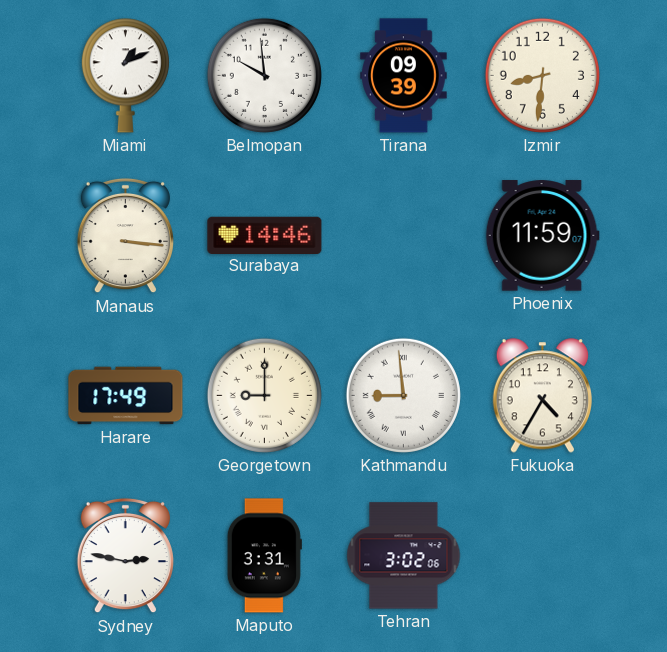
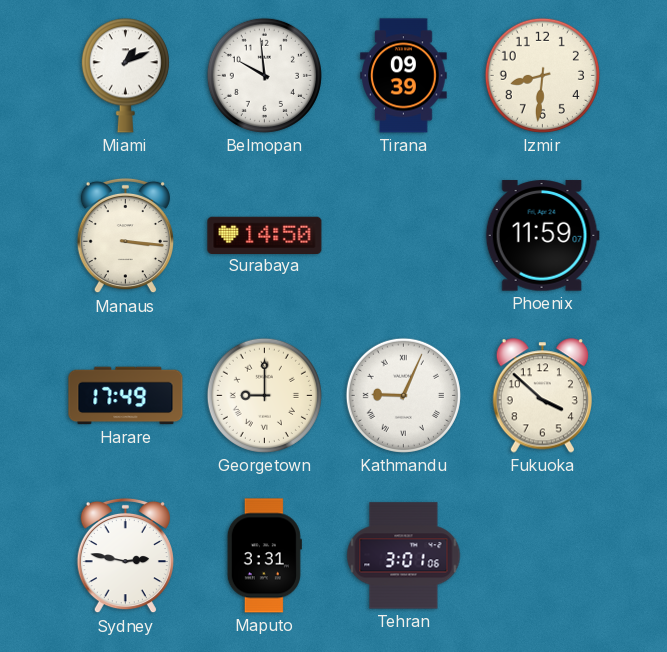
Surabaya: 14:46 -> 14:50
Kathmandu: 8:59 -> 9:04
Fukuoka: 4:35 -> 3:52
Tehran: 3:02 -> 3:01
